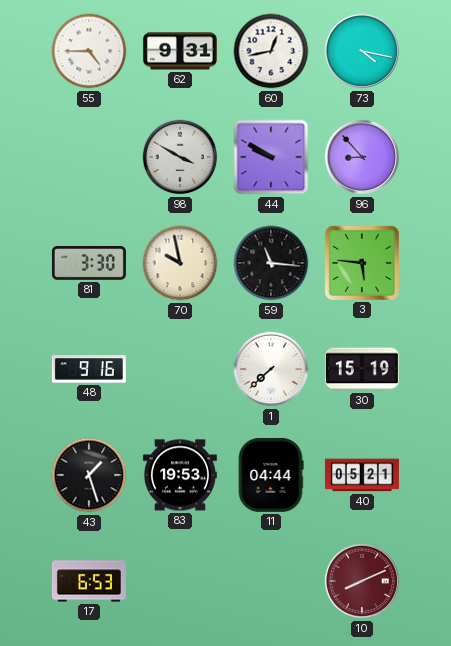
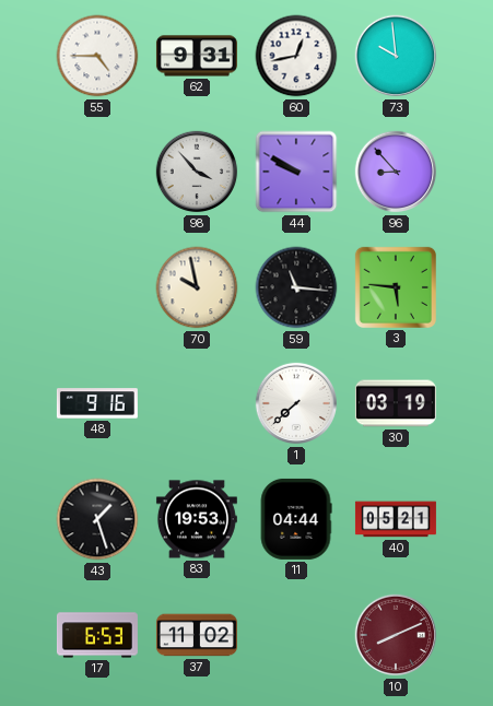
73: 4:17 -> 9:59
98: 3:50 -> 3:53
81: 3:30 -> none
30: 15:19 -> 03:19
37: none -> 11:02
